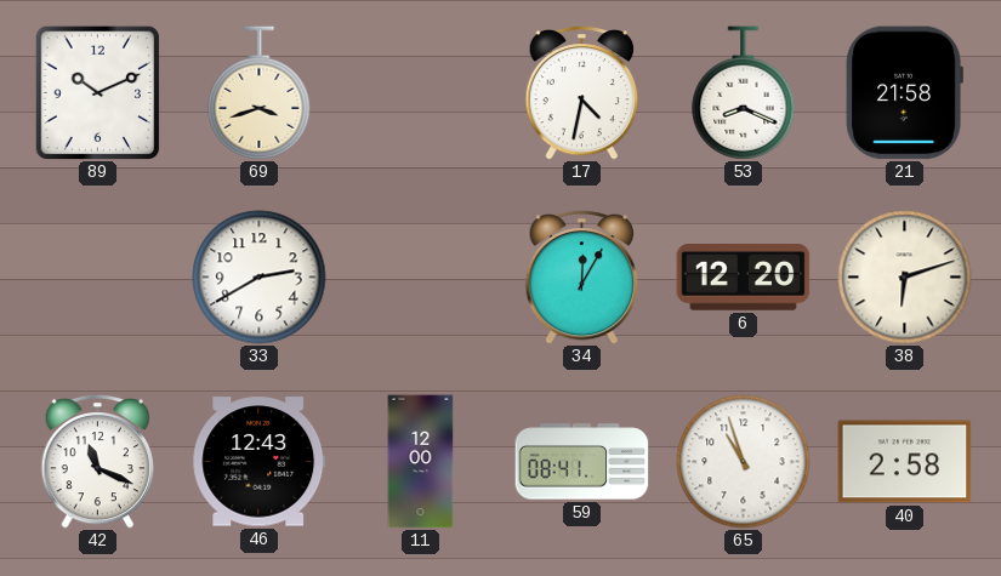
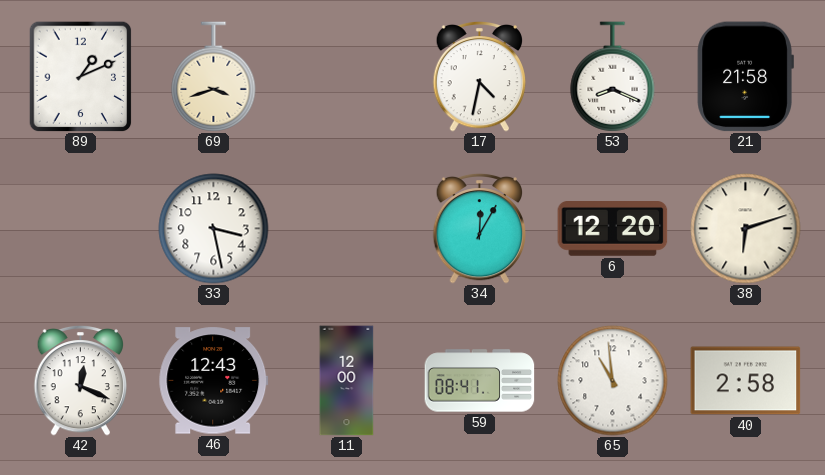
89: 10:11 -> 1:11
33: 2:40 -> 3:28
42: 11:19 -> 12:19
65: 10:57 -> 10:59
